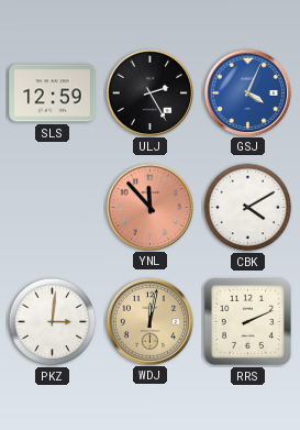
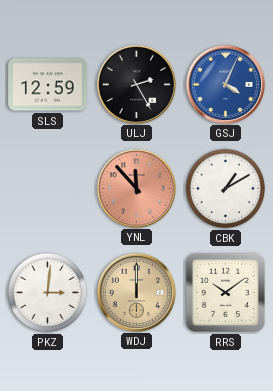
CBK: 4:10 -> 1:10
WDJ: 12:02 -> 12:00
RRS: 2:11 -> 10:09
